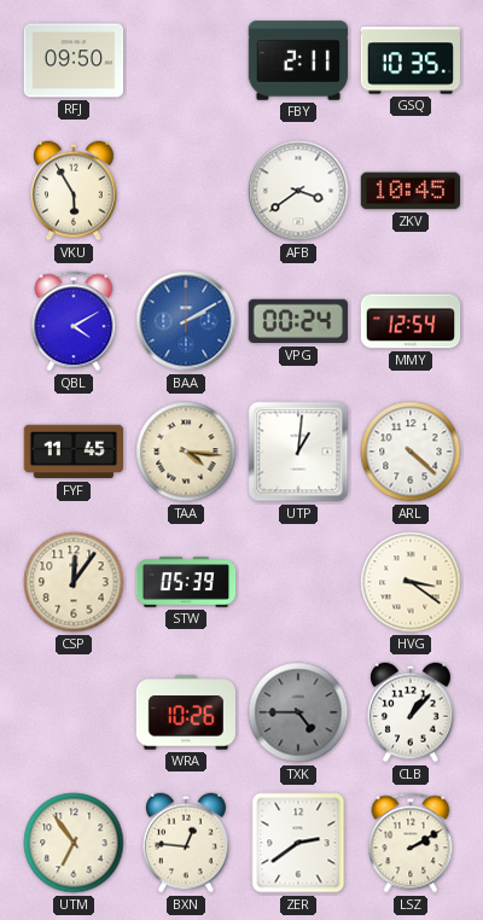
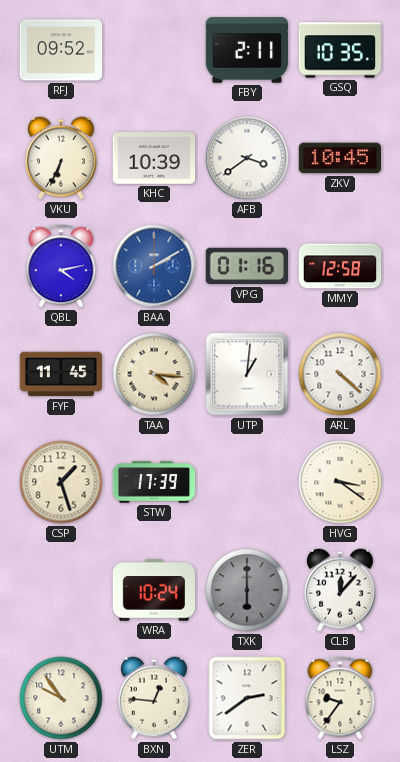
RFJ: 09:50 -> 09:52
VKU: 5:55 -> 6:34
KHC: none -> 10:39
QBL: 4:10 -> 4:13
VPG: 00:24 -> 01:16
MMY: 12:54 -> 12:58
CSP: 12:06 -> 1:27
STW: 05:39 -> 17:39
WRA: 10:26 -> 10:24
TXK: 4:45 -> 6:00
CLB: 1:07 -> 12:07
UTM: 6:54 -> 9:54
LSZ: 2:10 -> 9:36
